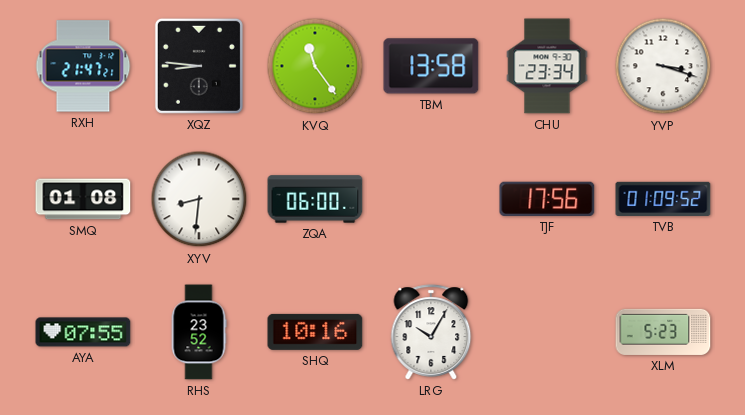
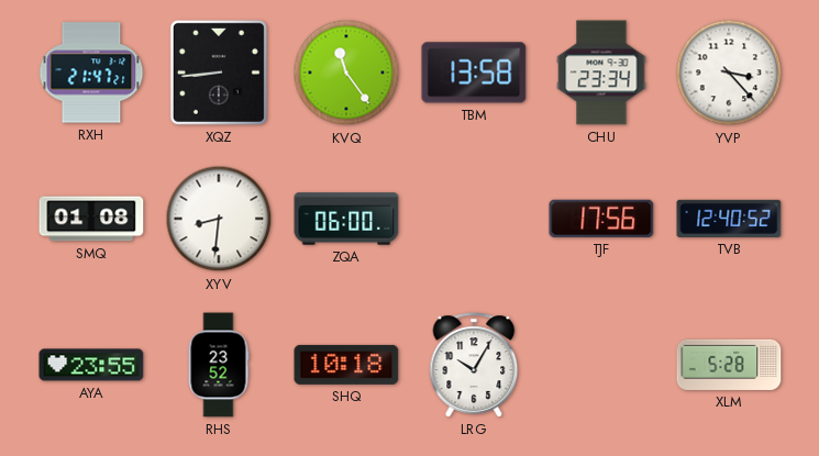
XQZ: 8:46 -> 8:44
YVP: 3:18 -> 3:23
TVB: 01:09 -> 12:40
AYA: 07:55 -> 23:55
SHQ: 10:16 -> 10:18
XLM: 5:23 -> 5:28
